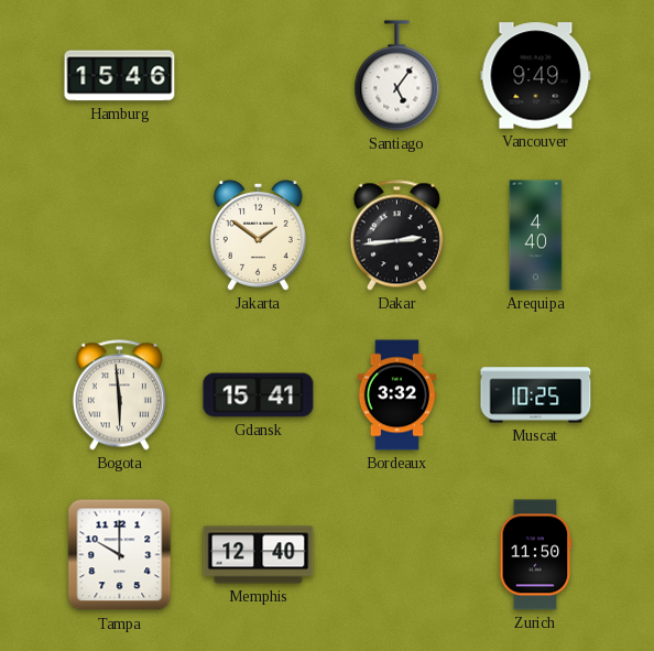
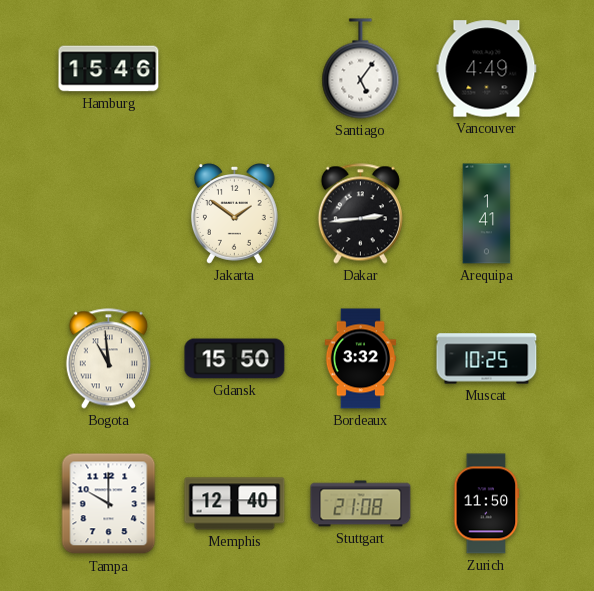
Vancouver: 9:49 -> 4:49
Arequipa: 4:40 -> 1:41
Bogota: 5:59 -> 10:59
Gdansk: 15:41 -> 15:50
Stuttgart: none -> 21:08
